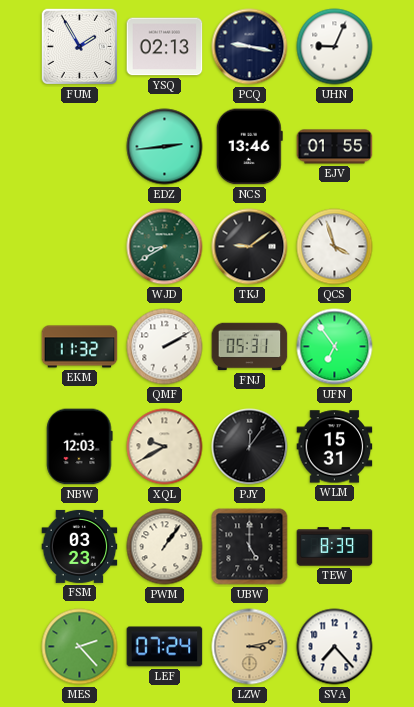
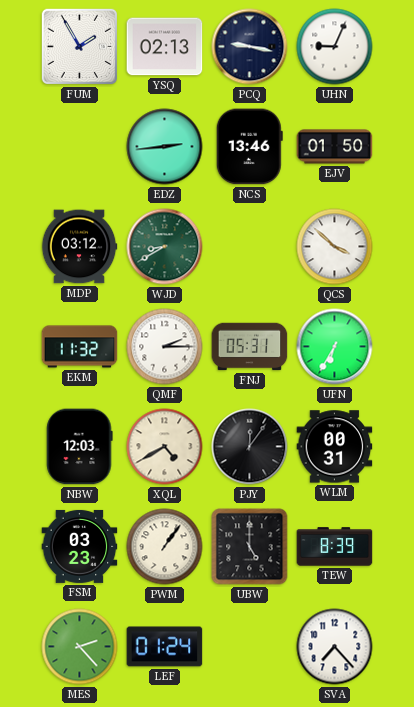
EJV: 01:55 -> 01:50
MDP: none -> 03:12
TKJ: 9:09 -> none
QCS: 3:57 -> 3:52
QMF: 2:10 -> 2:15
UFN: 6:54 -> 6:35
XQL: 9:40 -> 4:40
WLM: 15:31 -> 00:31
LEF: 07:24 -> 01:24
LZW: 3:13 -> none
